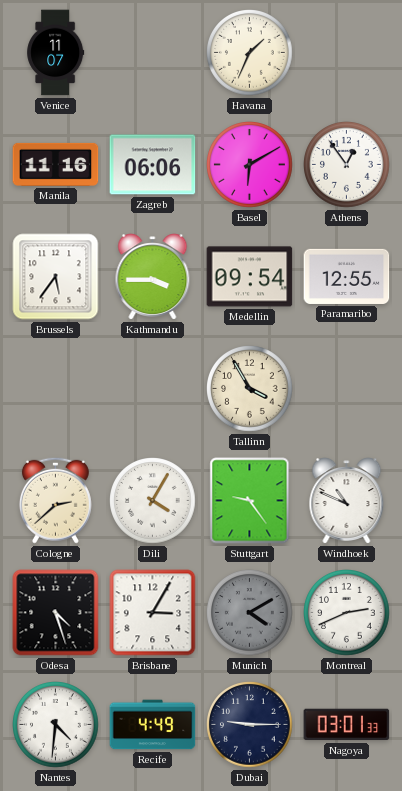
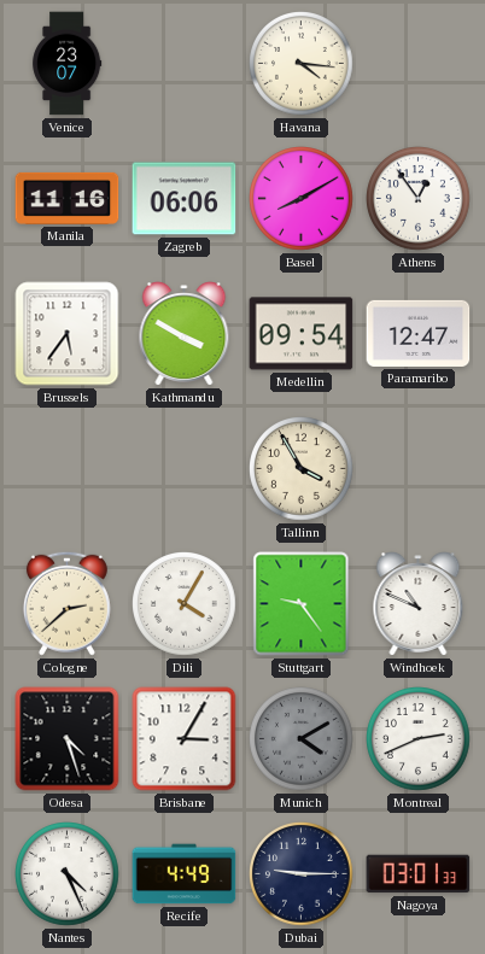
Venice: 11:07 -> 23:07
Havana: 1:34 -> 4:16
Basel: 6:10 -> 8:10
Kathmandu: 3:45 -> 3:50
Paramaribo: 12:55 -> 12:47
Nantes: 4:31 -> 4:26
